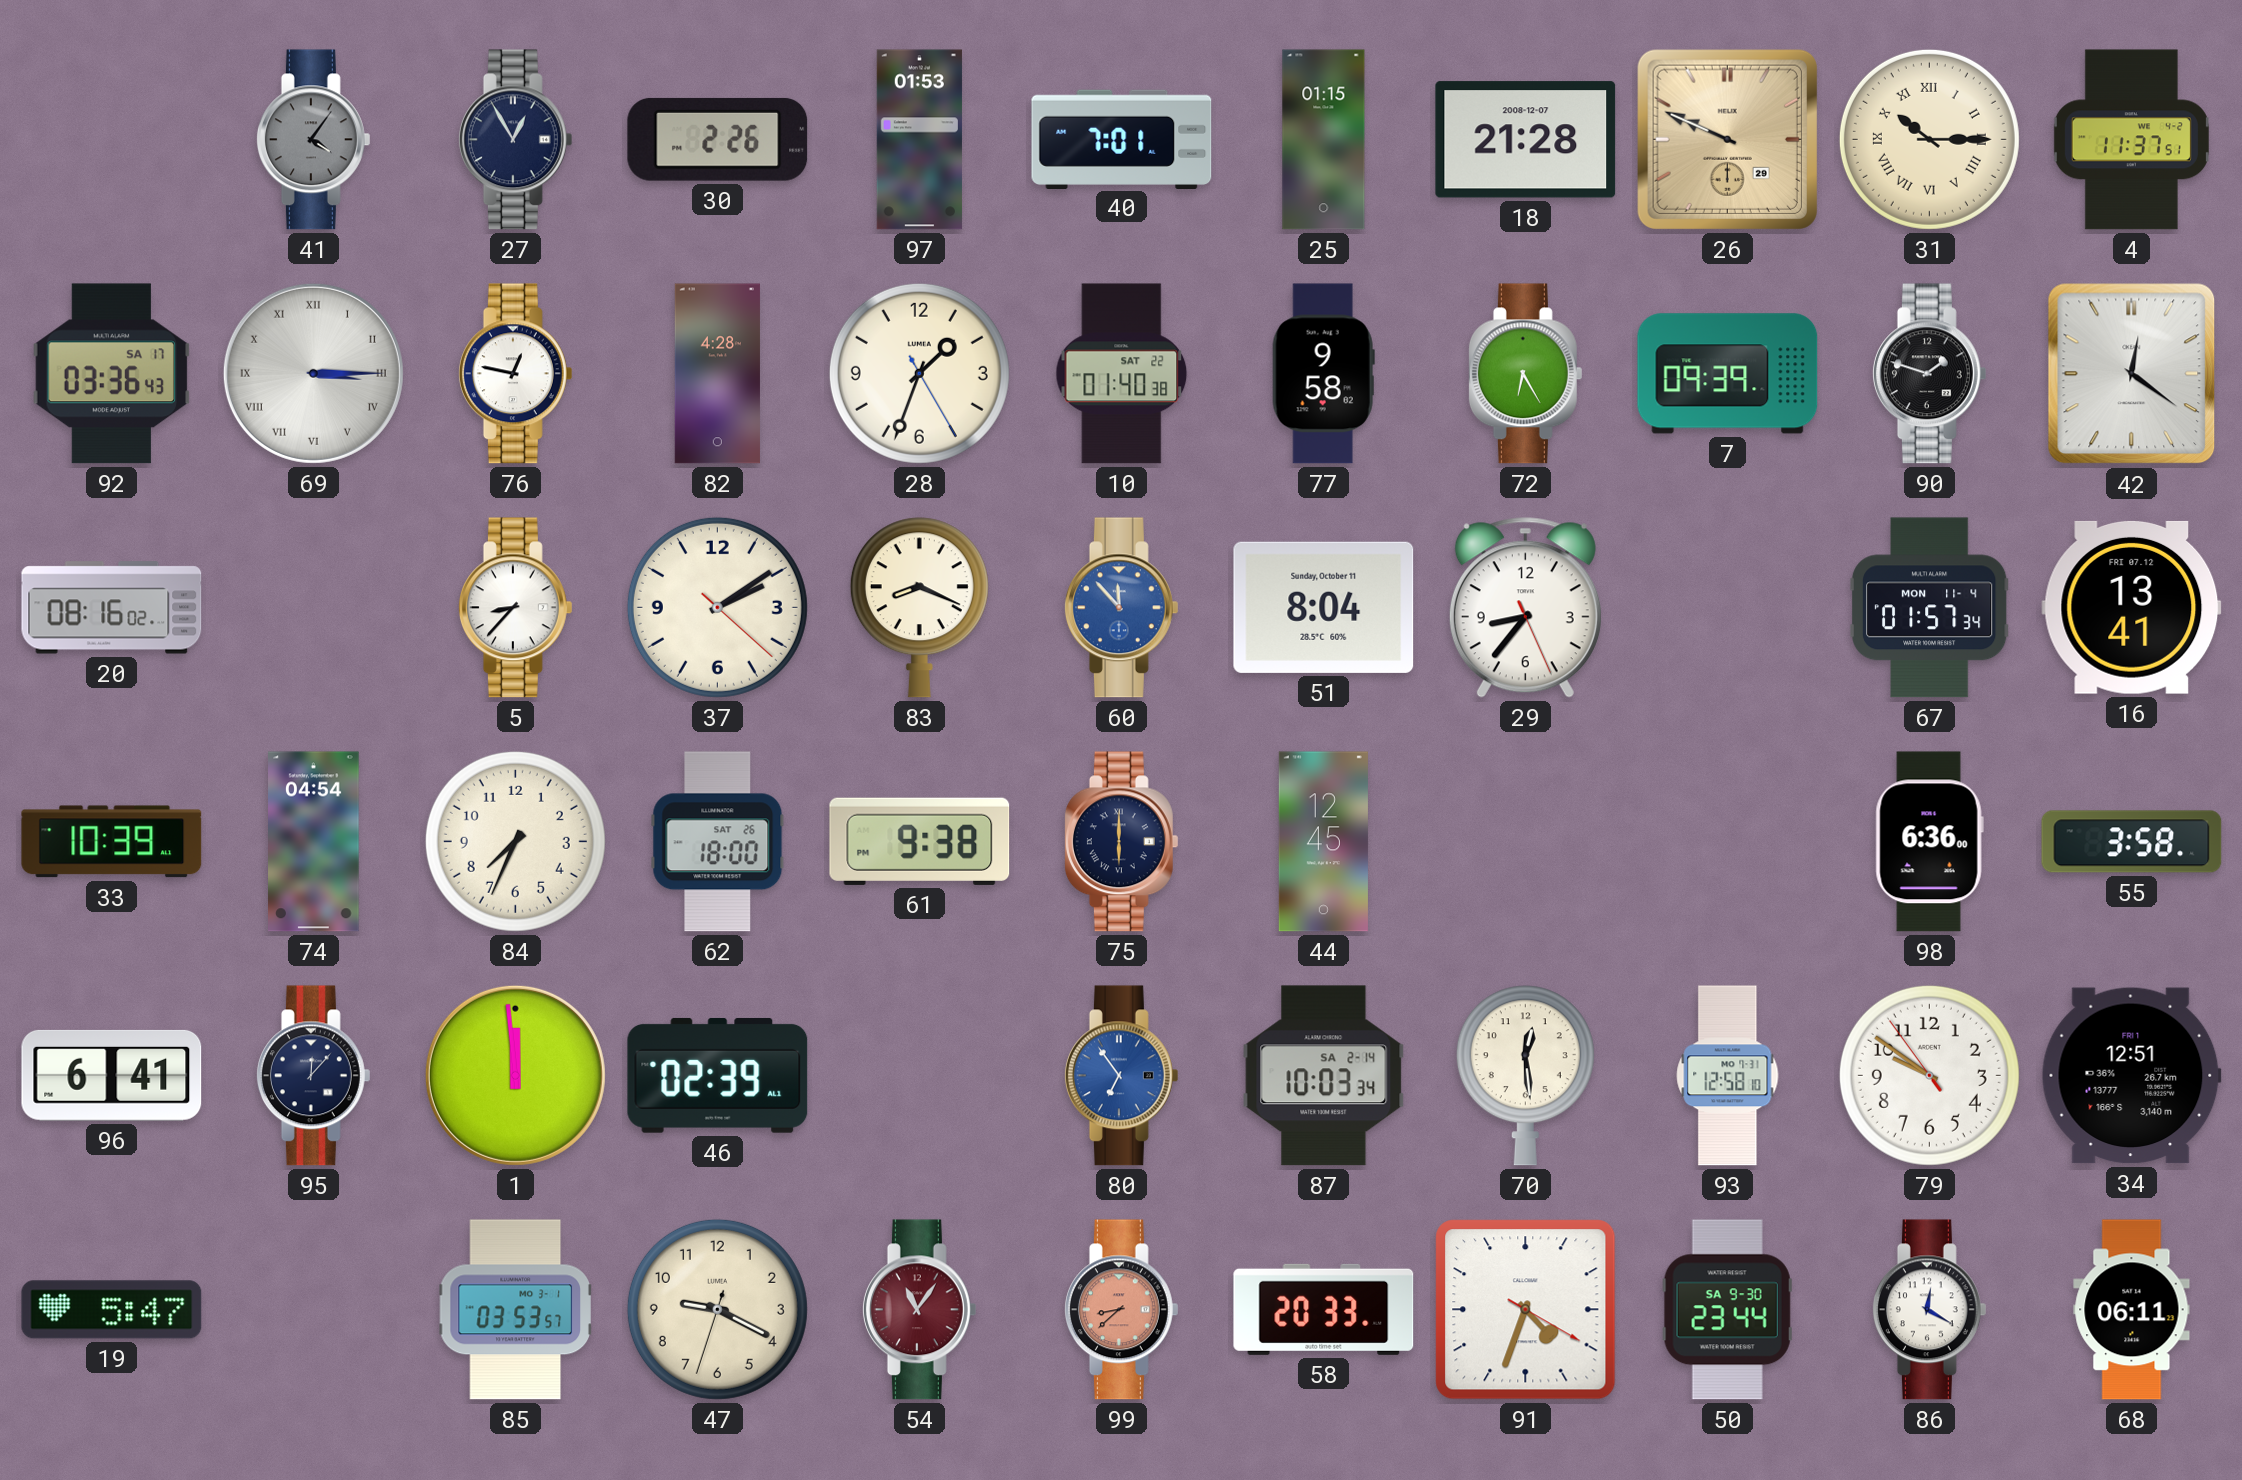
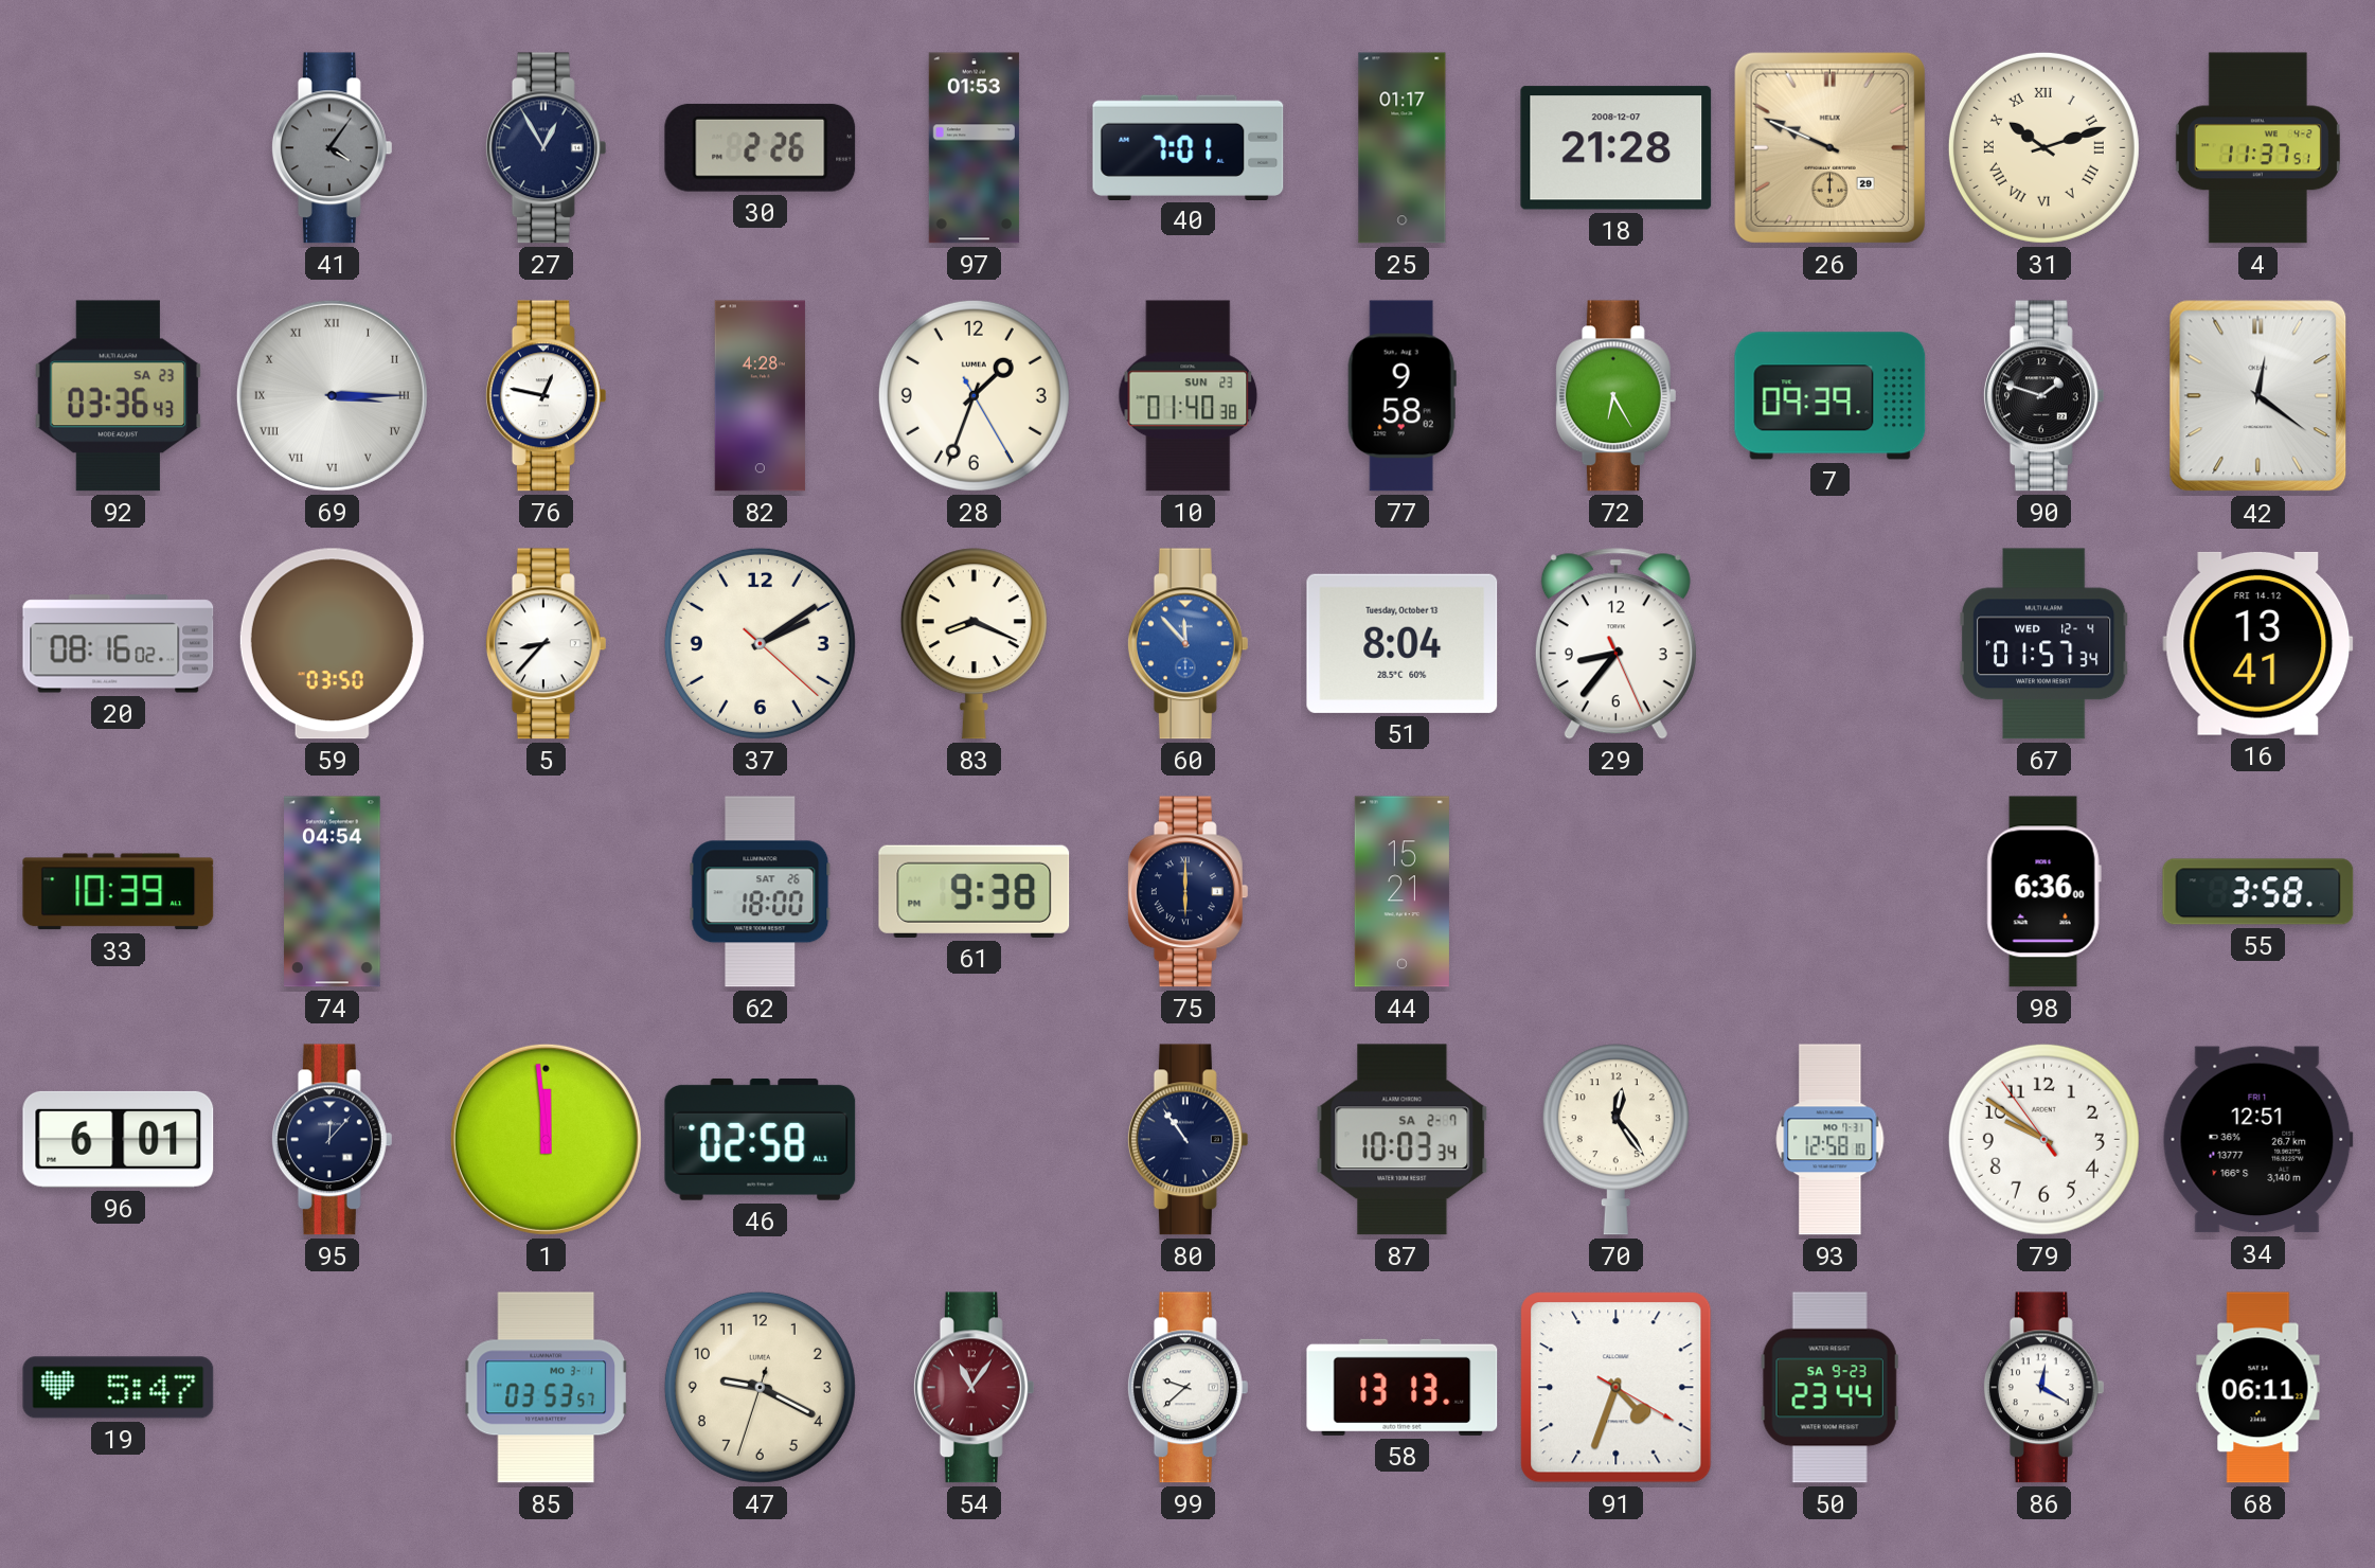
25: 01:15 -> 01:17
31: 10:15 -> 10:12
92 date: SA 17 -> SA 23
10 date: SAT 22 -> SUN 23
59: none -> 03:50
51 date: Sunday, October 11 -> Tuesday, October 13
67 date: MON 11-4 -> WED 12-4
16 date: FRI 07.12 -> FRI 14.12
84: 7:34 -> none
44: 12:45 -> 15:21
96: 6:41 -> 6:01
46: 02:39 -> 02:58
80: 6:54 -> 10:54
80 dial: blue -> navy
87 date: SA 2-14 -> SA 2-7
70: 12:29 -> 12:24
99: 8:38 -> 9:38
99 dial: salmon -> white
58: 20:33 -> 13:13
50 date: SA 9-30 -> SA 9-23
